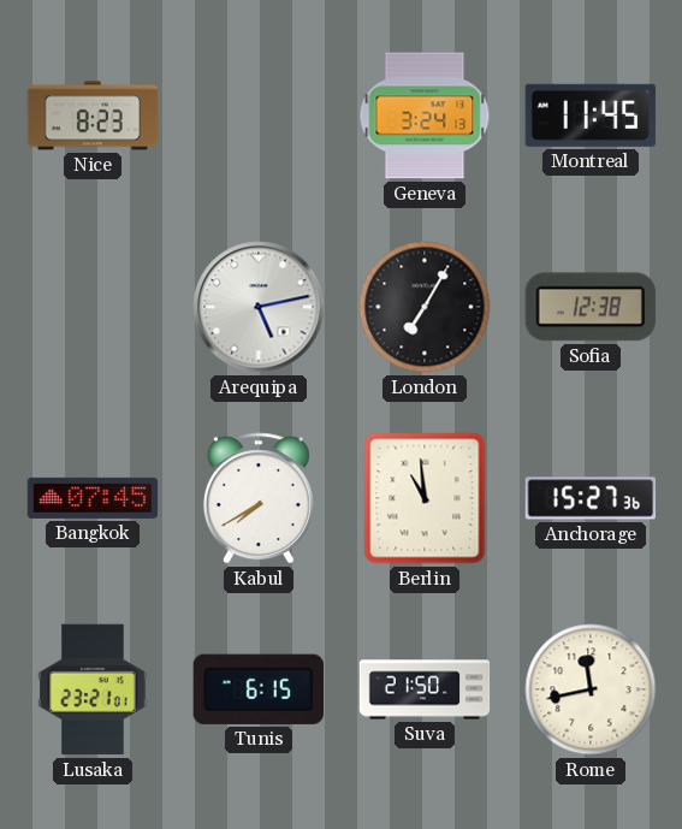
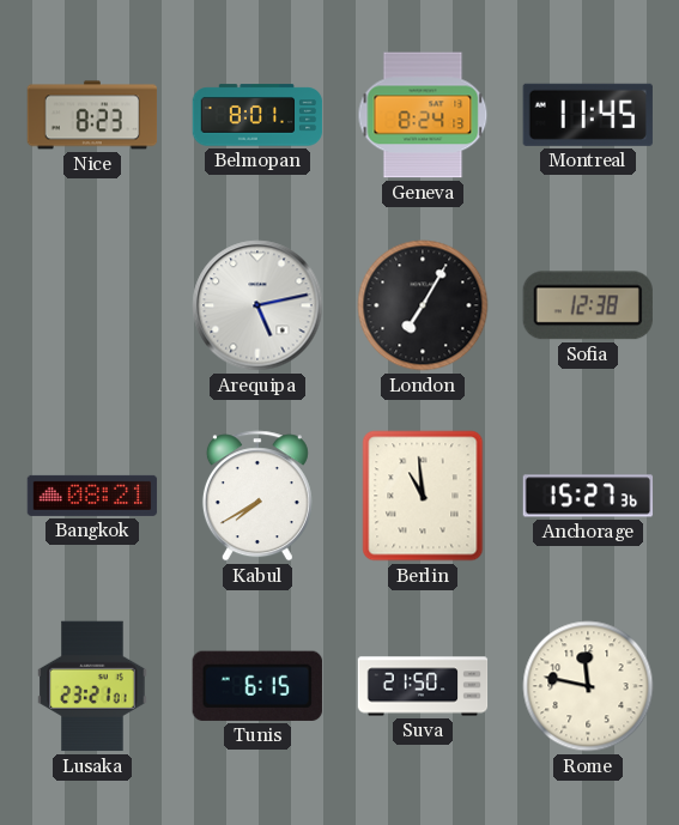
Belmopan: none -> 8:01
Geneva: 3:24 -> 8:24
Bangkok: 07:45 -> 08:21
Rome: 11:43 -> 11:47
